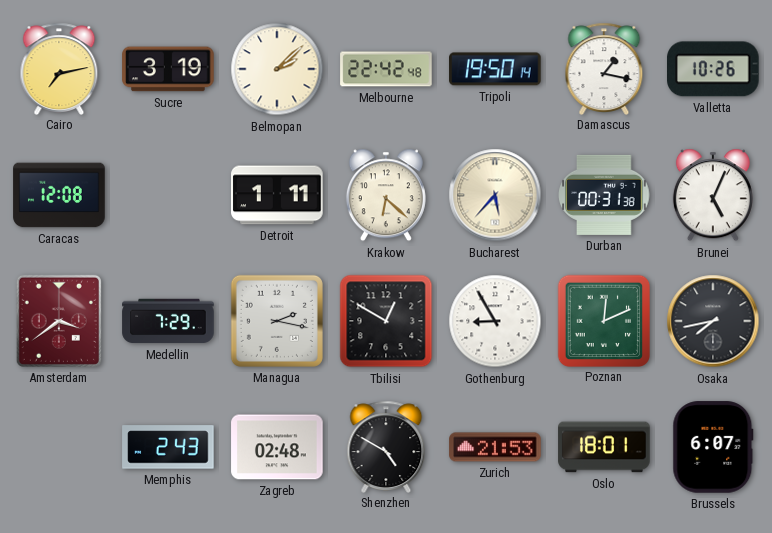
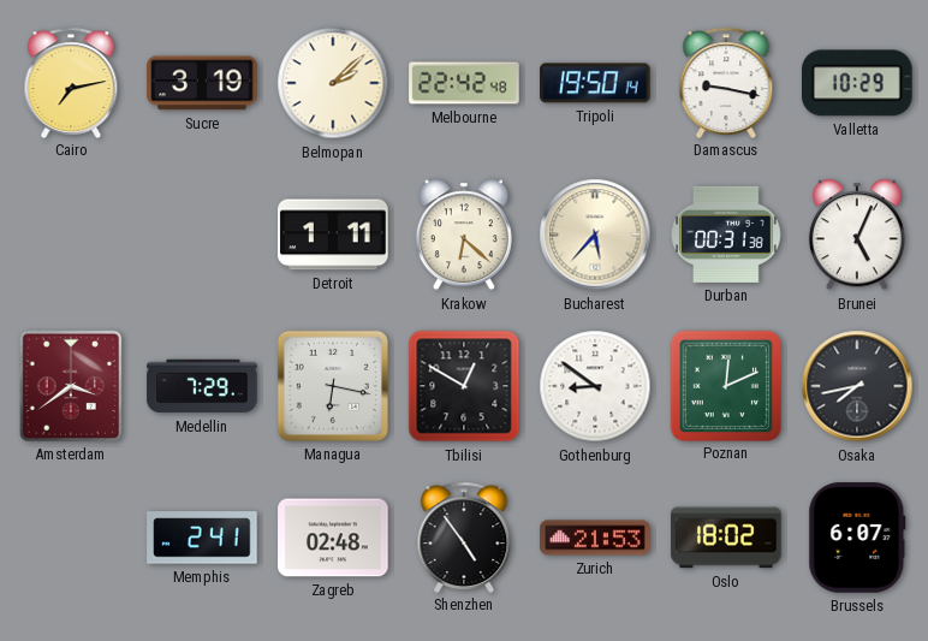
Damascus: 1:17 -> 9:17
Valletta: 10:26 -> 10:29
Caracas: 12:08 -> none
Managua: 2:17 -> 6:17
Gothenburg: 8:55 -> 8:51
Memphis: 2:43 -> 2:41
Shenzhen: 4:50 -> 4:54
Oslo: 18:01 -> 18:02
